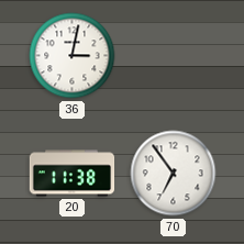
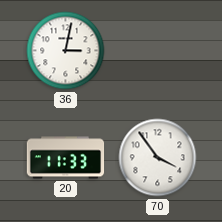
20: 11:38 -> 11:33
70: 6:54 -> 3:54
